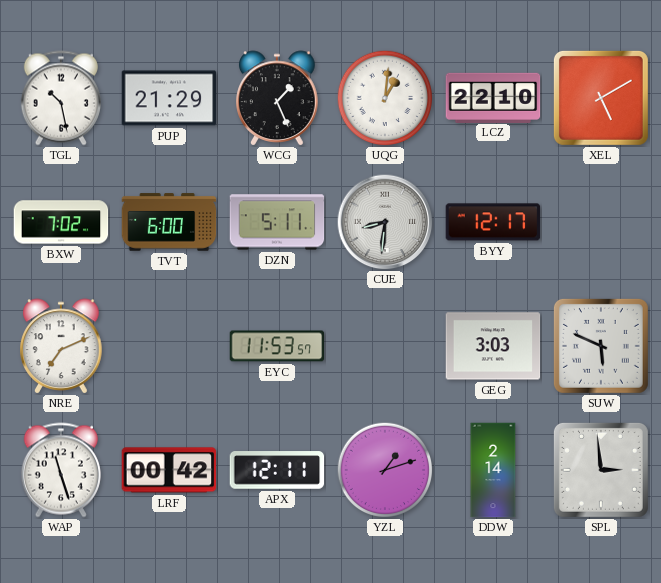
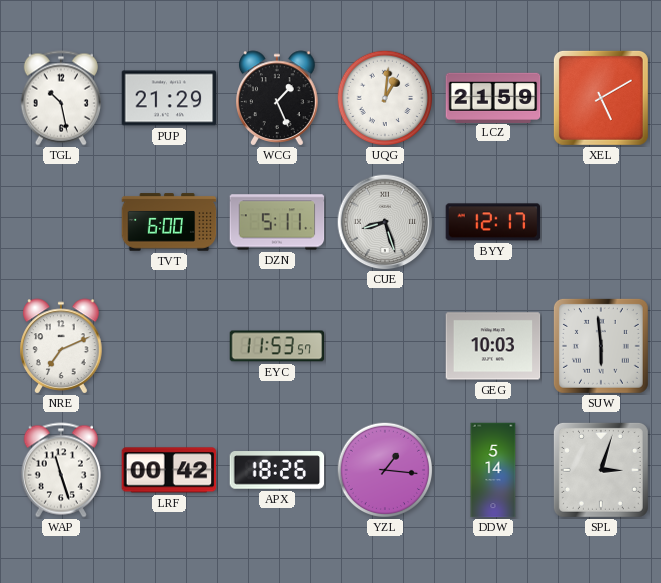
LCZ: 22:10 -> 21:59
BXW: 7:02 -> none
CUE: 8:31 -> 8:27
GEG: 3:03 -> 10:03
SUW: 5:49 -> 5:59
APX: 12:11 -> 18:26
YZL: 1:12 -> 1:16
DDW: 2:14 -> 5:14
SPL: 2:59 -> 3:03
